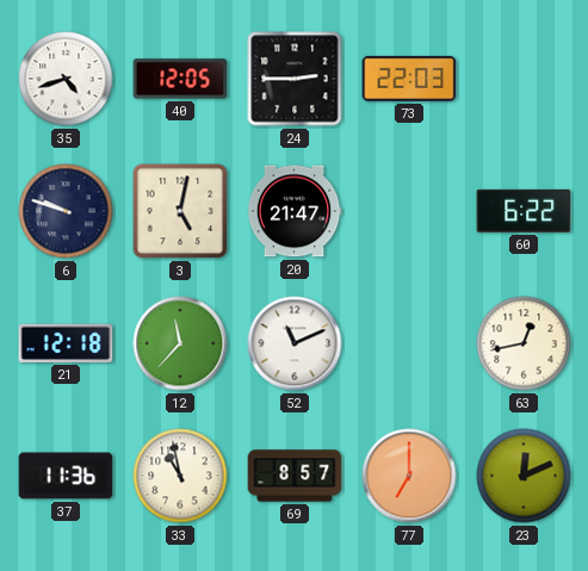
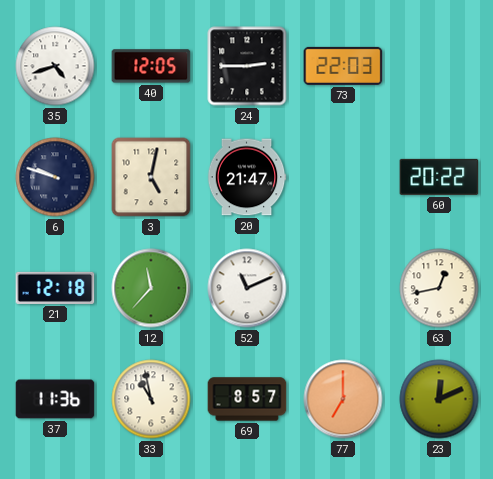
60: 6:22 -> 20:22
